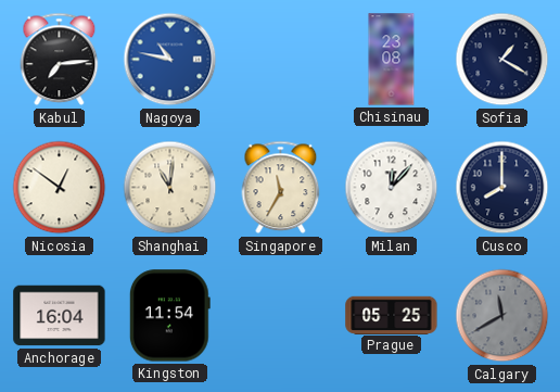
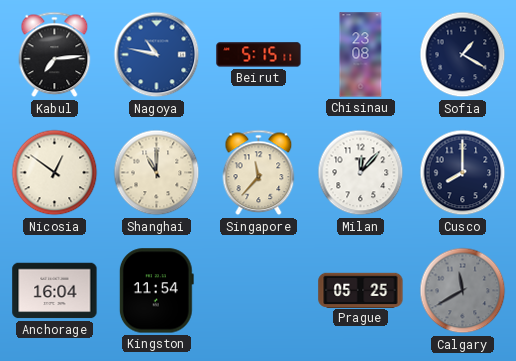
Beirut: none -> 5:15
Shanghai: 11:01 -> 11:00
Singapore: 11:35 -> 11:37
